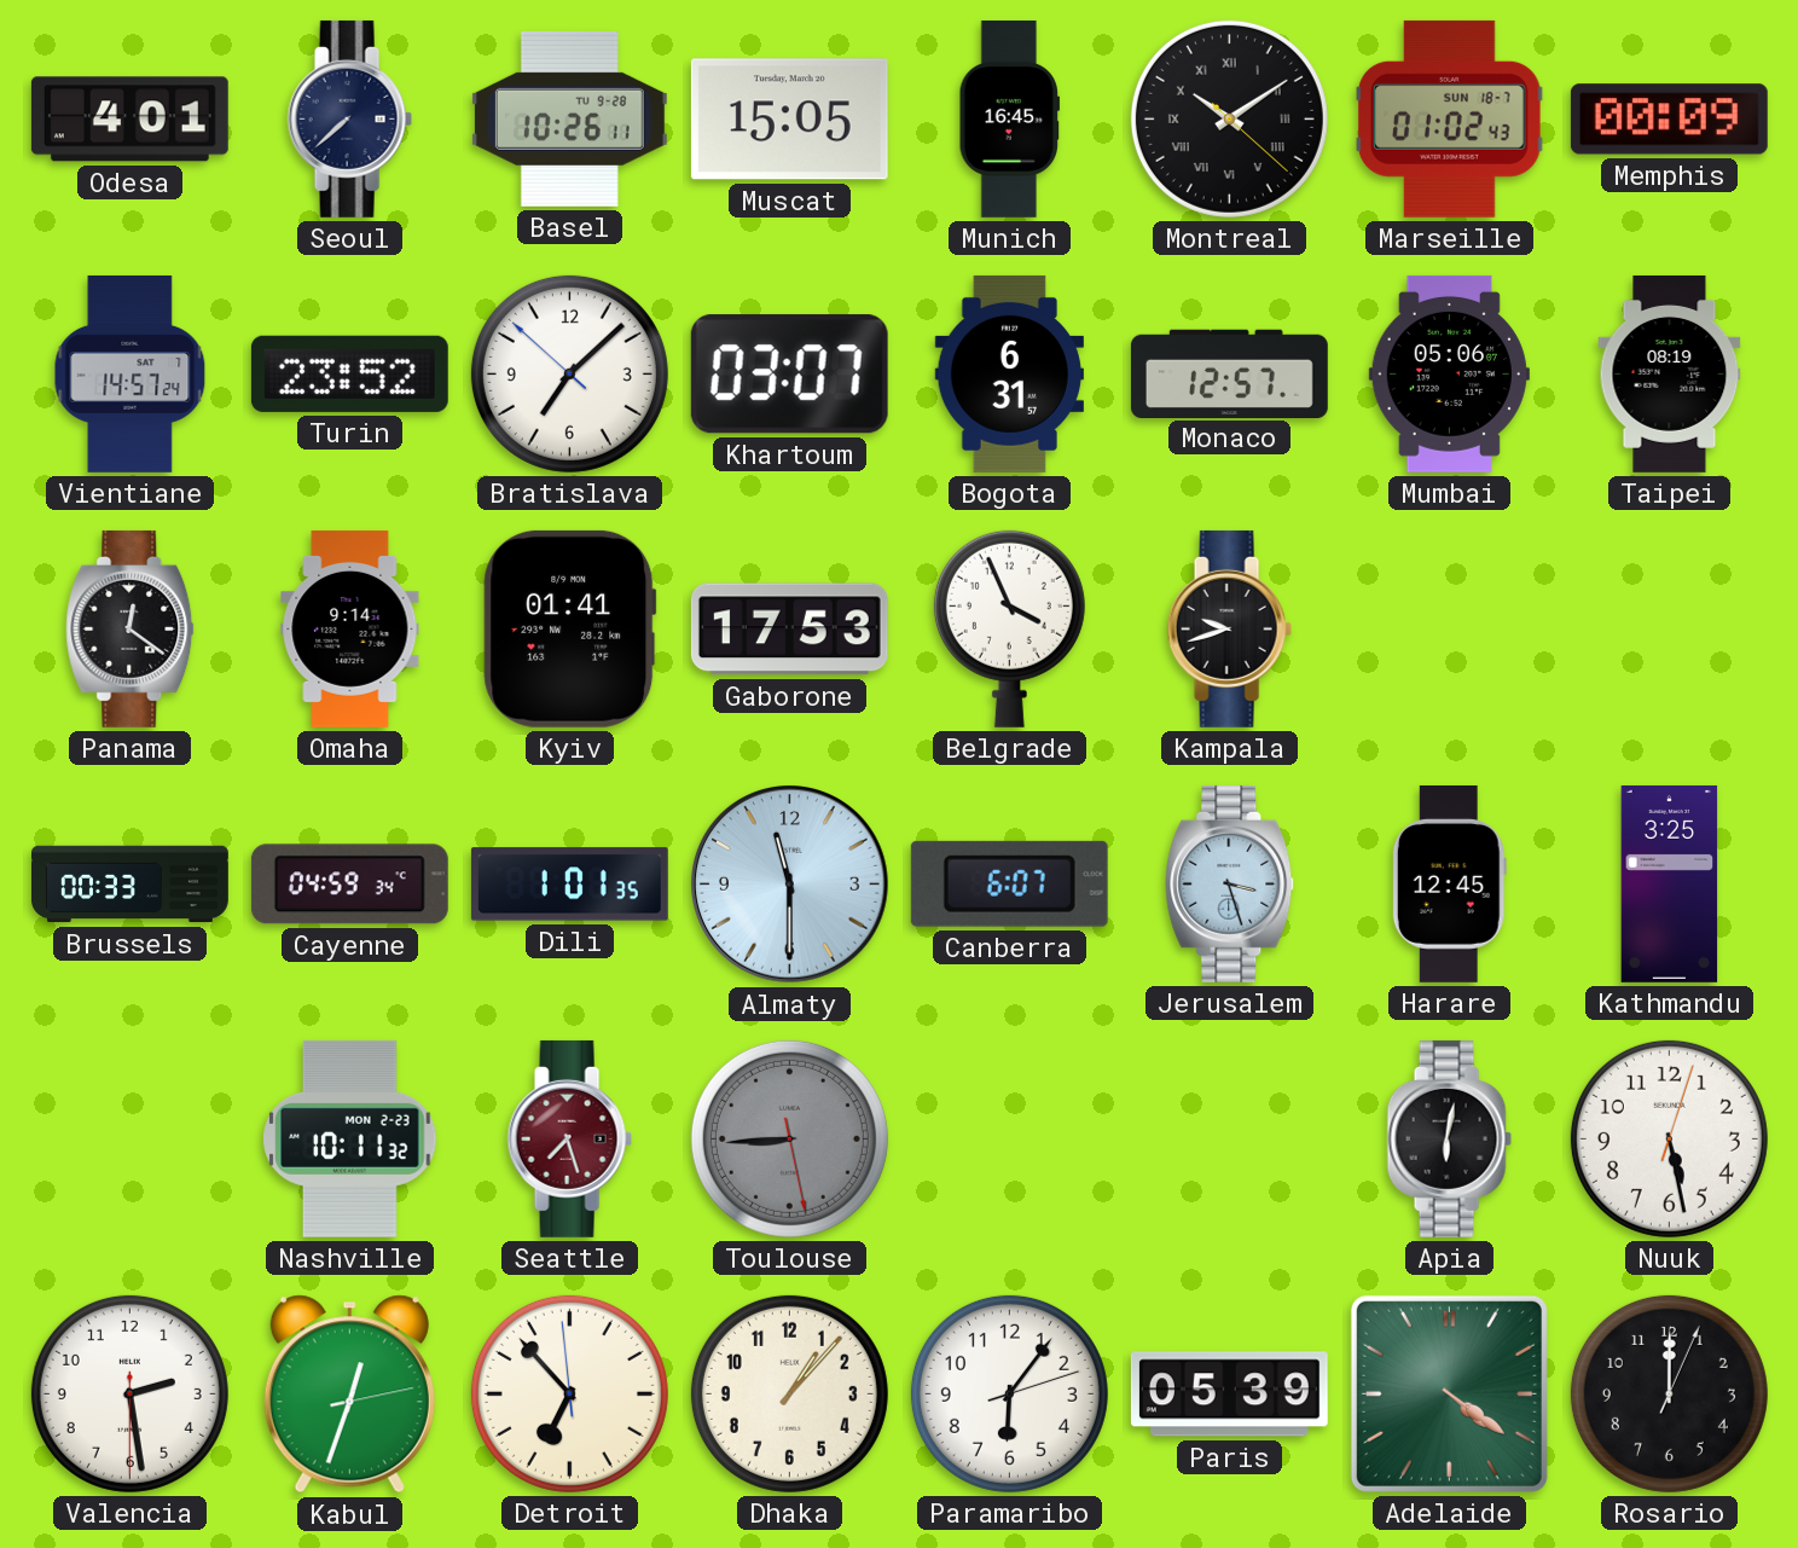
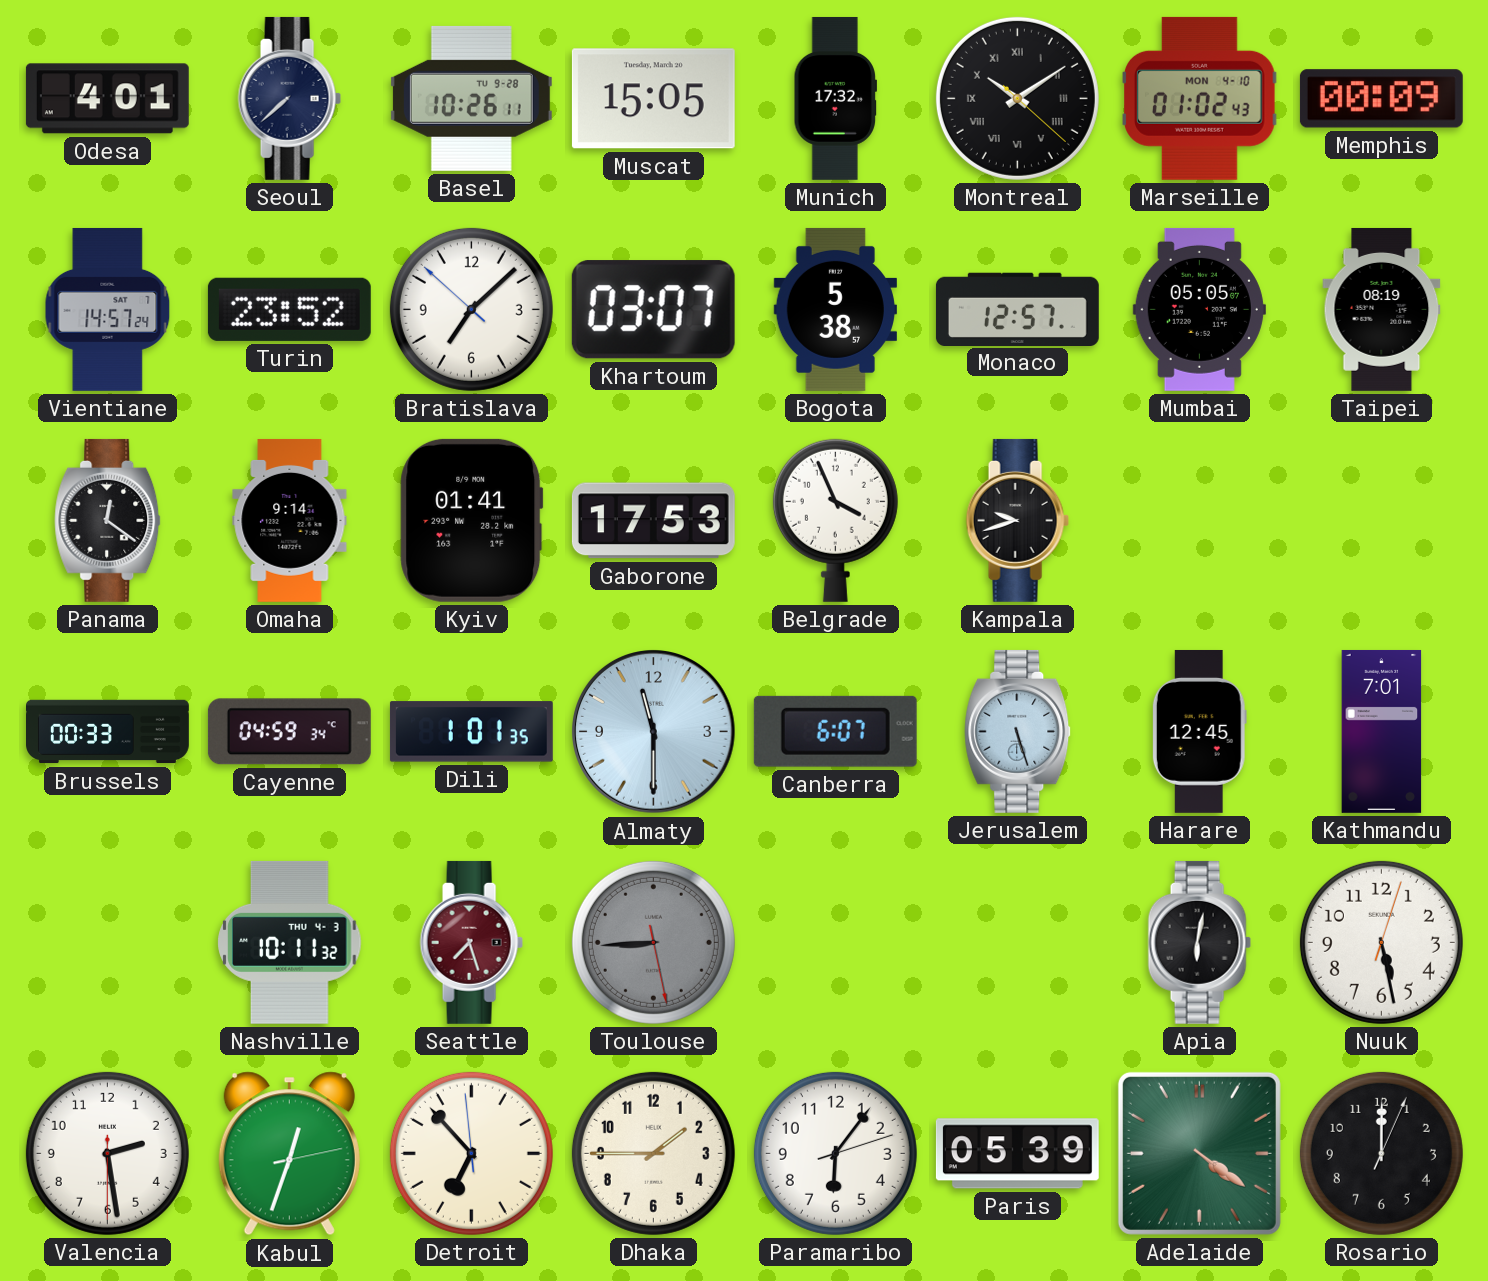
Munich: 16:45 -> 17:32
Marseille date: SUN 18-7 -> MON 4-10
Bogota: 6:31 -> 5:38
Mumbai: 05:06 -> 05:05
Jerusalem: 3:27 -> 5:27
Kathmandu: 3:25 -> 7:01
Nashville date: MON 2-23 -> THU 4-3
Dhaka: 1:07 -> 1:45
